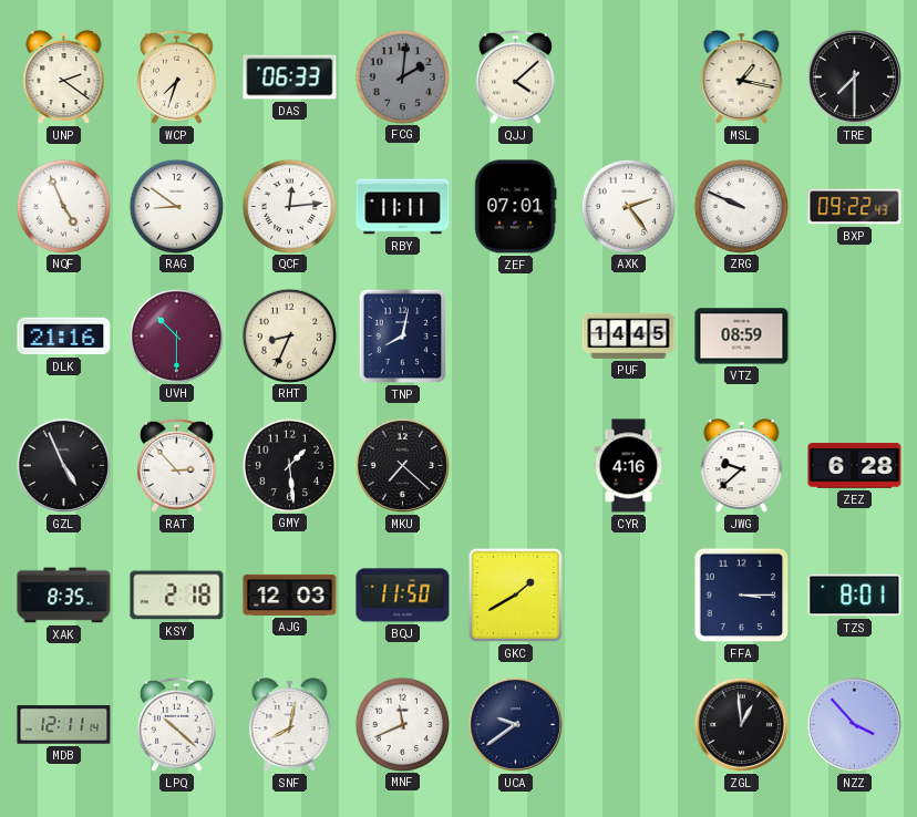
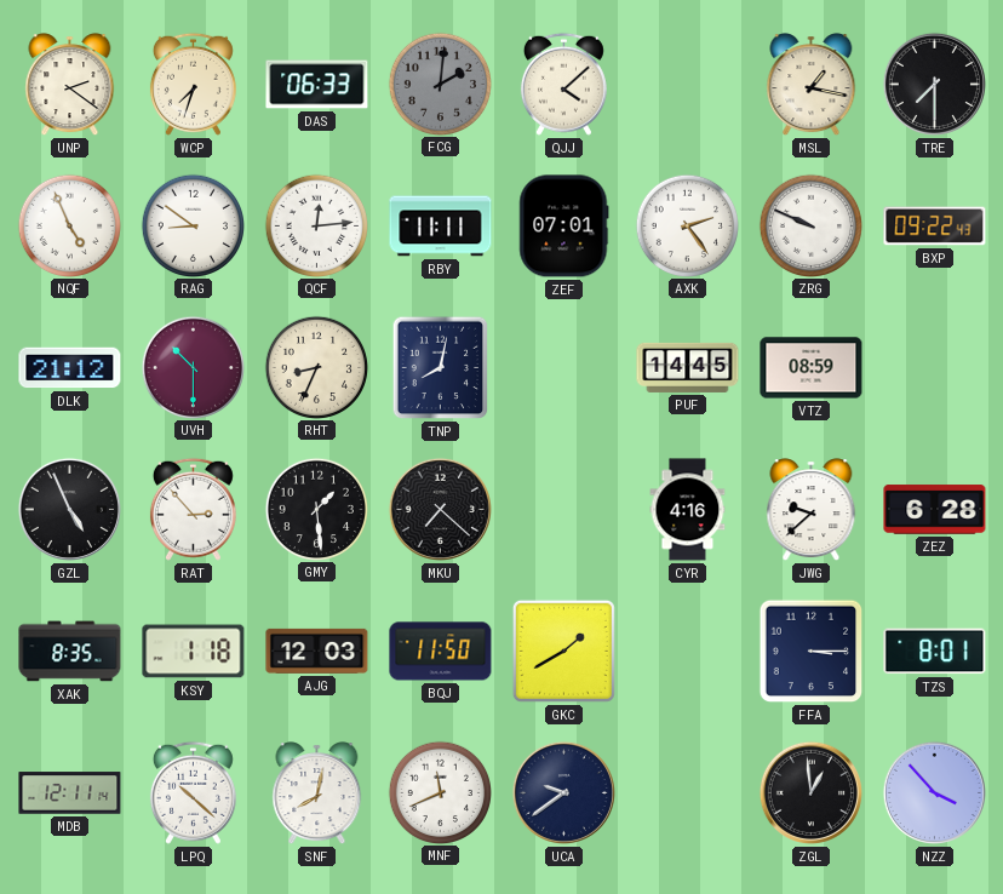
DLK: 21:16 -> 21:12
KSY: 2:18 -> 1:18
